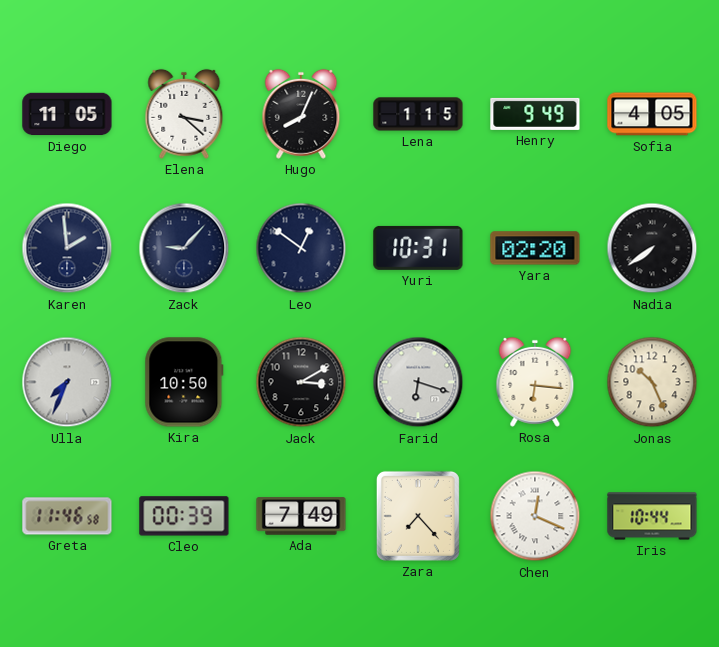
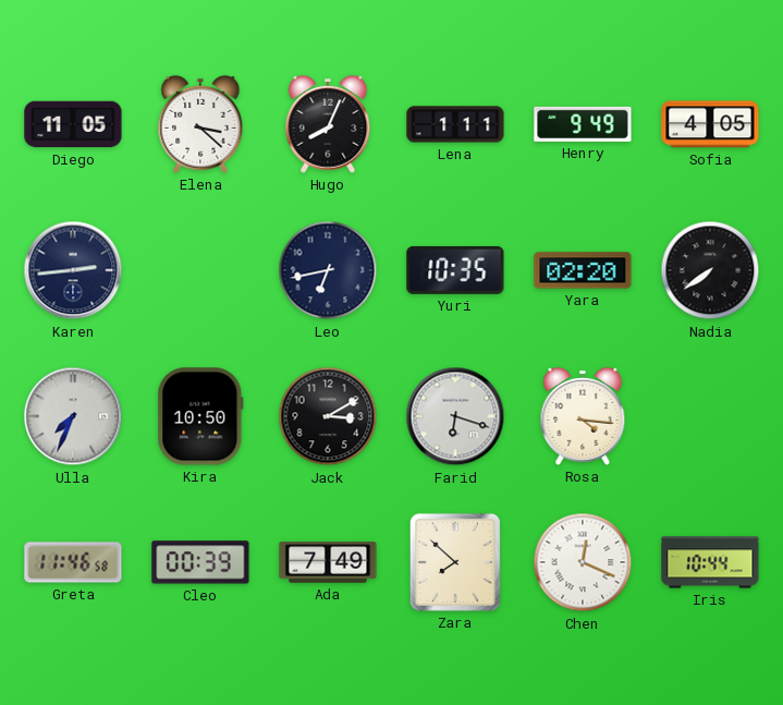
Lena: 1:15 -> 1:11
Karen: 1:59 -> 2:44
Zack: 9:07 -> none
Leo: 12:51 -> 6:43
Yuri: 10:31 -> 10:35
Rosa: 6:16 -> 4:16
Jonas: 10:26 -> none
Zara: 7:23 -> 7:52
